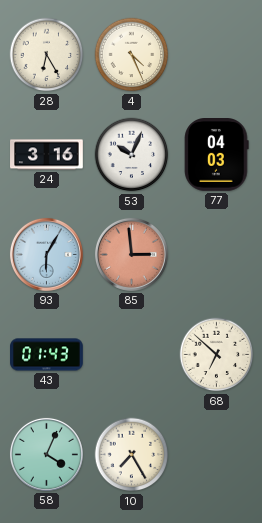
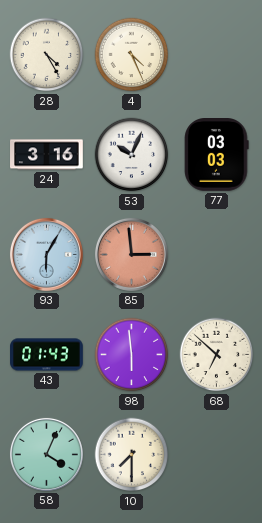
28: 6:25 -> 4:25
77: 04:03 -> 03:03
98: none -> 5:59
10: 7:25 -> 7:30
